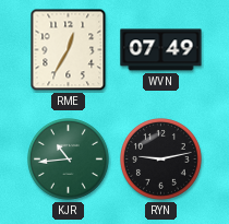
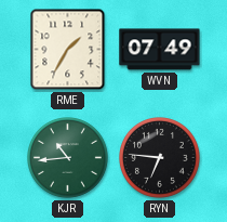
RME: 12:35 -> 1:35
RYN: 9:13 -> 6:46
